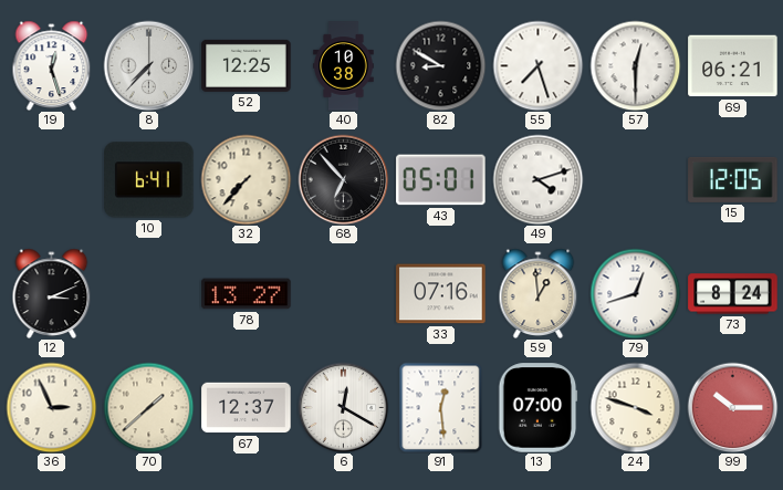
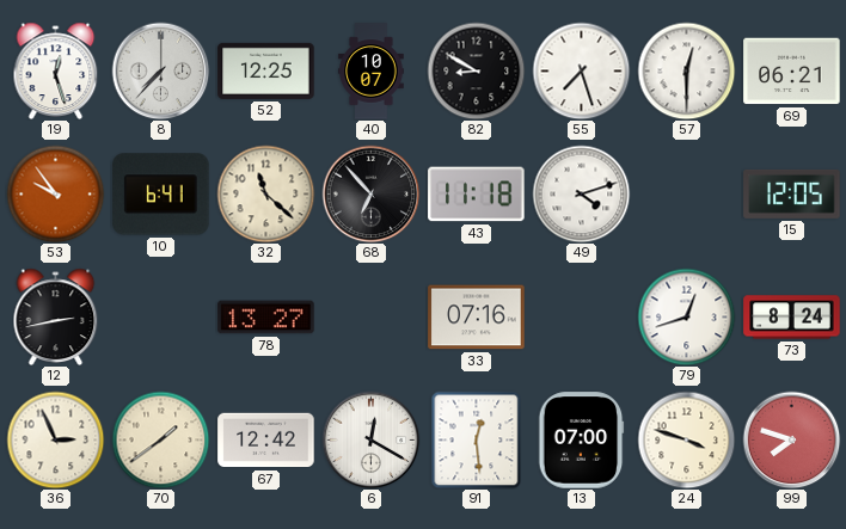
40: 10:38 -> 10:07
53: none -> 9:54
32: 7:37 -> 11:22
43: 05:01 -> 11:18
12: 3:11 -> 2:43
59: 12:59 -> none
70: 1:38 -> 1:39
67: 12:37 -> 12:42
99: 10:15 -> 7:48
